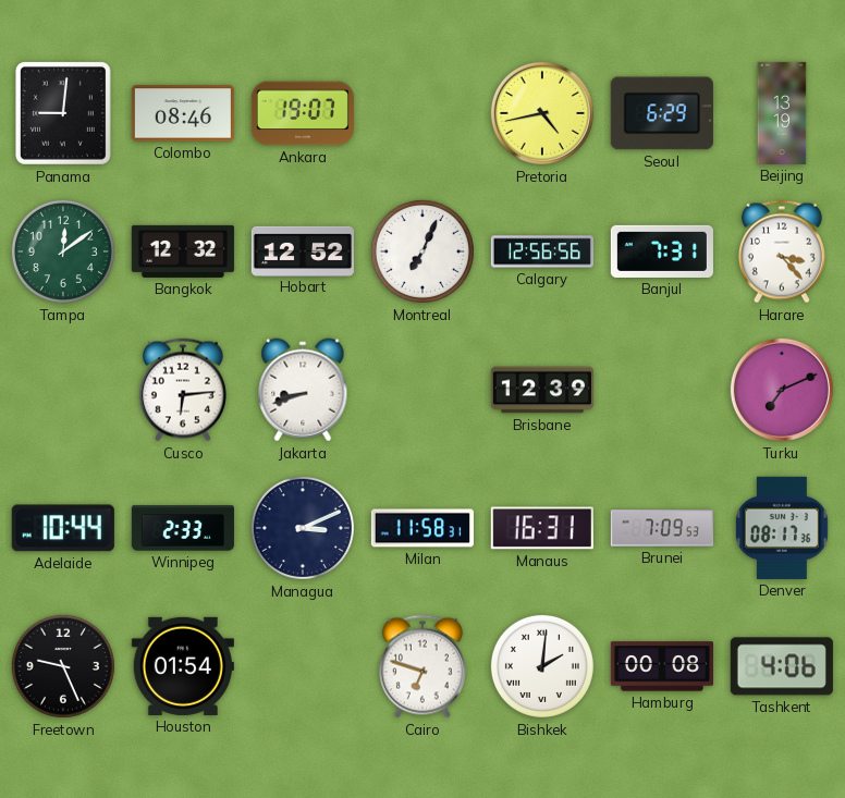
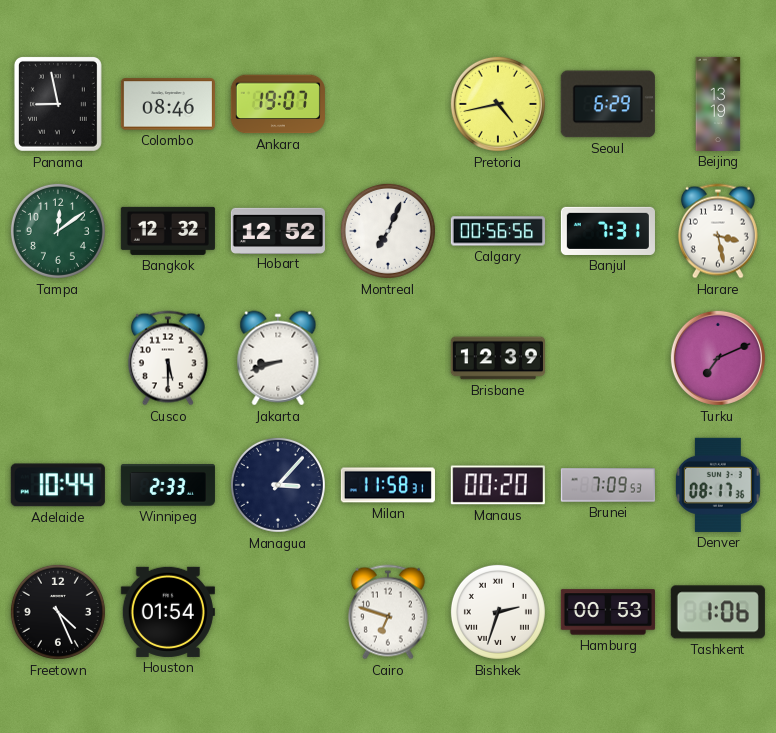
Panama: 9:01 -> 8:58
Calgary: 12:56 -> 00:56
Harare: 3:23 -> 3:28
Cusco: 6:14 -> 5:30
Managua: 3:11 -> 3:07
Manaus: 16:31 -> 00:20
Freetown: 9:26 -> 4:26
Bishkek: 2:01 -> 2:33
Hamburg: 00:08 -> 00:53
Tashkent: 4:06 -> 1:06
